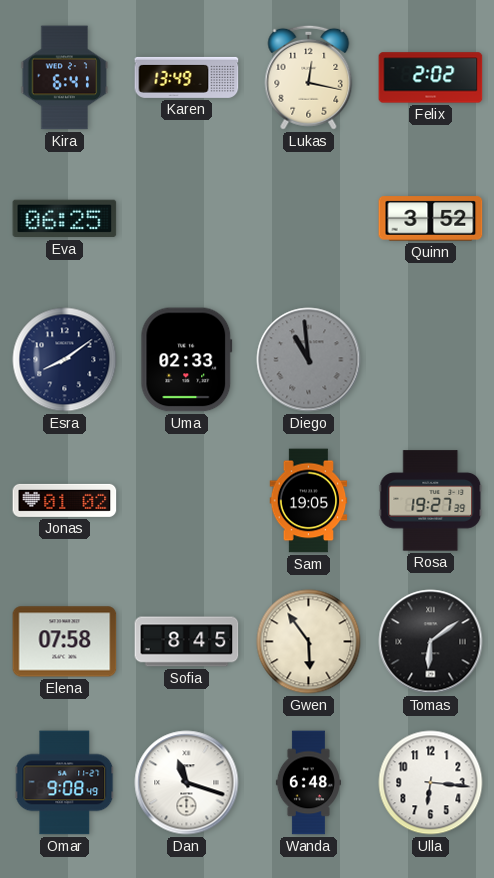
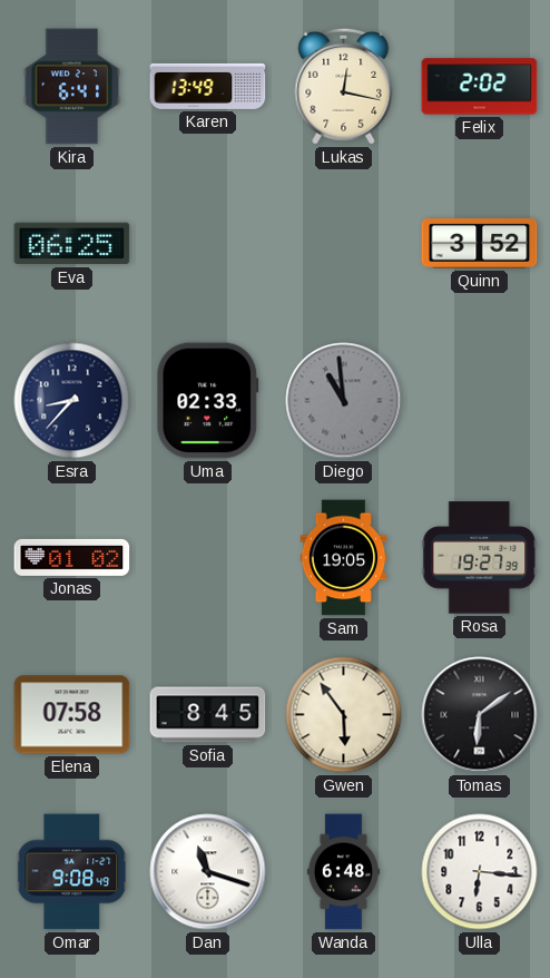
Esra: 8:09 -> 8:37
